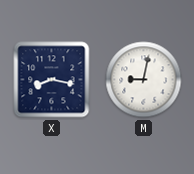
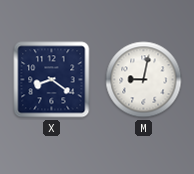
X: 8:17 -> 8:21
